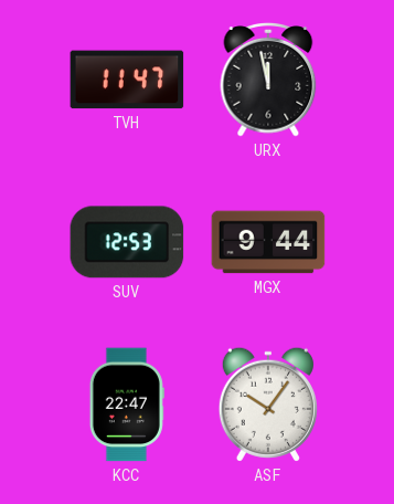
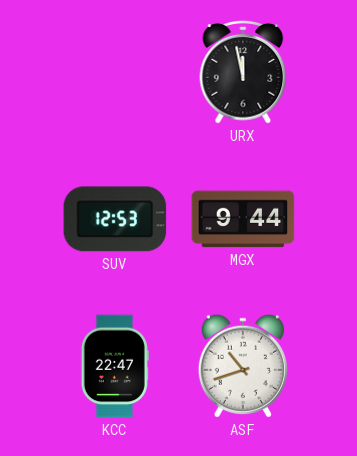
TVH: 11:47 -> none
ASF: 10:06 -> 10:42
